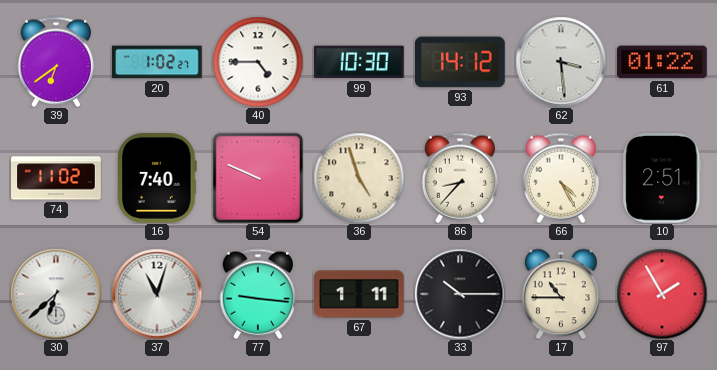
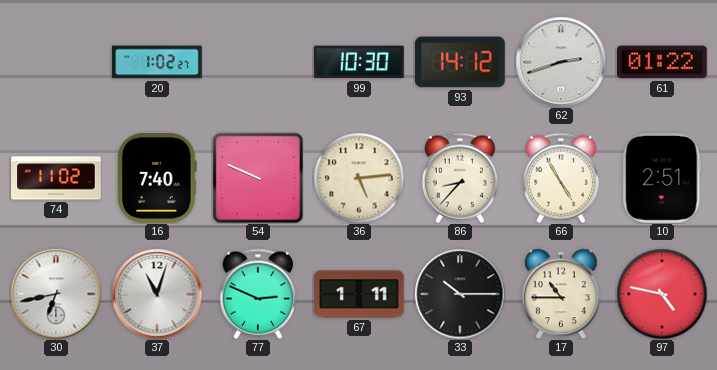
39: 6:39 -> none
40: 4:45 -> none
62: 3:29 -> 2:42
36: 4:57 -> 5:14
66: 4:25 -> 4:55
30: 6:38 -> 6:43
77: 9:16 -> 2:49
97: 1:55 -> 4:47
